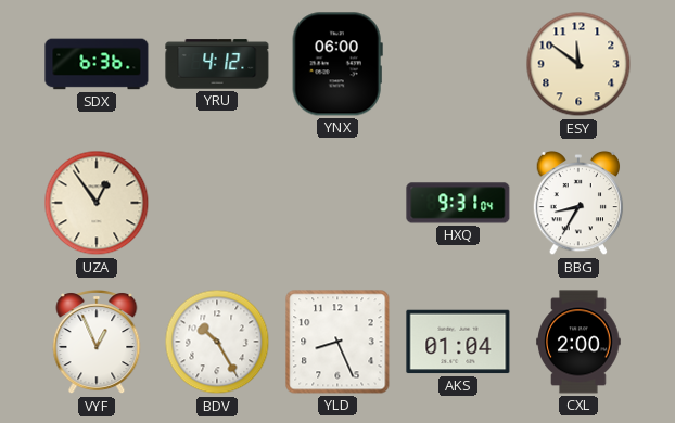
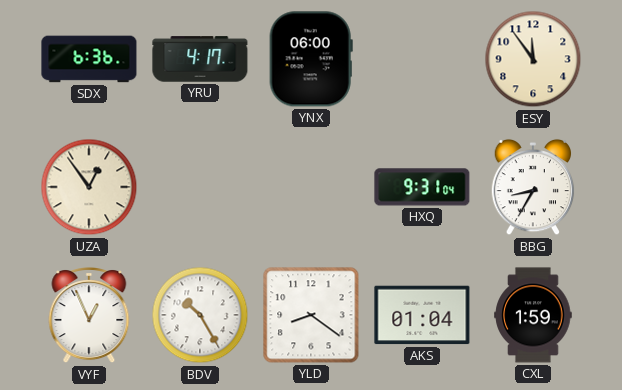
YRU: 4:12 -> 4:17
ESY: 11:51 -> 11:54
YLD: 8:26 -> 8:21
CXL: 2:00 -> 1:59
